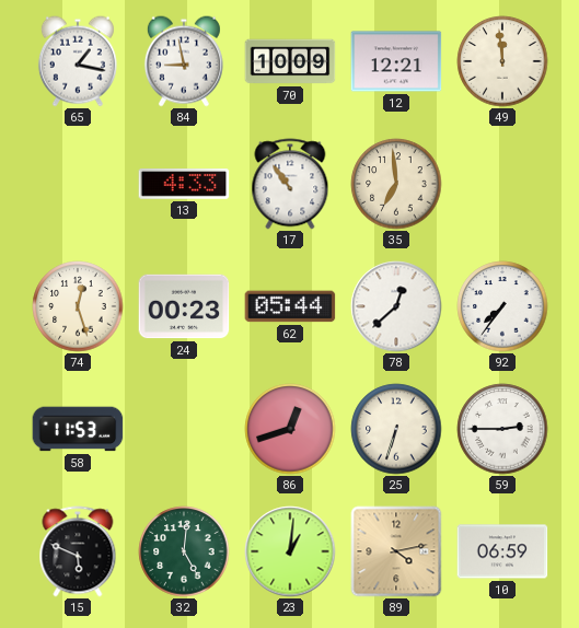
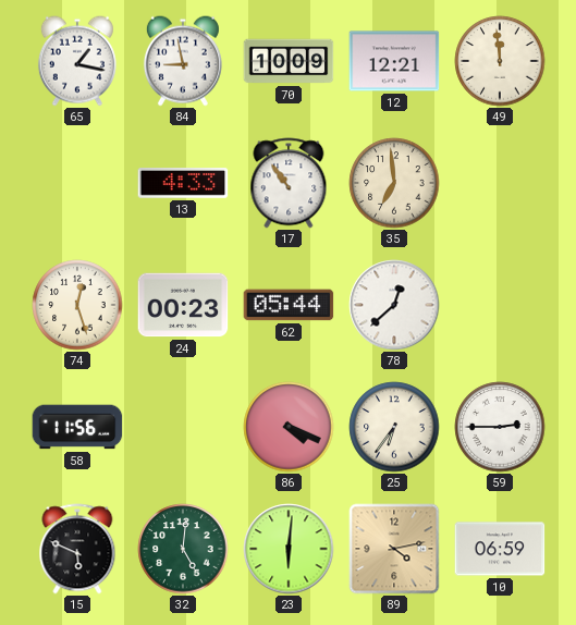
92: 7:36 -> none
58: 11:53 -> 11:56
86: 12:42 -> 4:19
25: 6:33 -> 6:36
23: 1:01 -> 6:01
